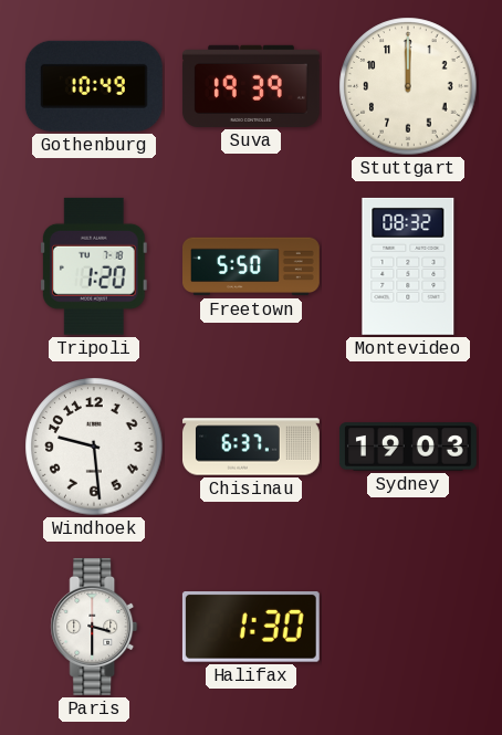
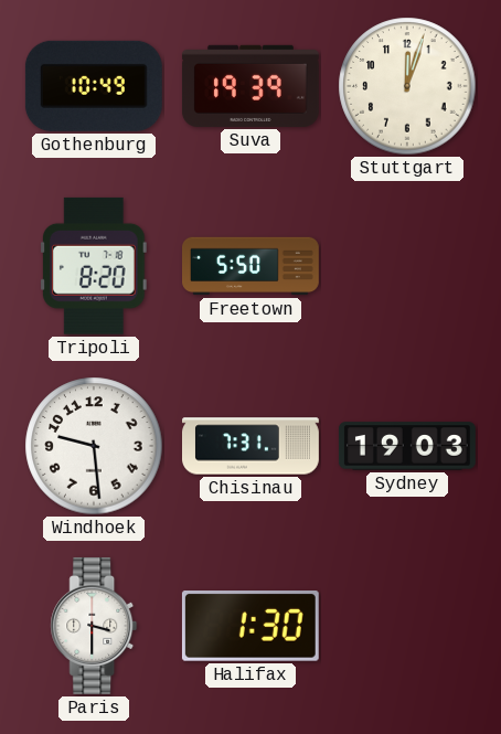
Stuttgart: 12:00 -> 12:03
Tripoli: 1:20 -> 8:20
Montevideo: 08:32 -> none
Chisinau: 6:37 -> 7:31
